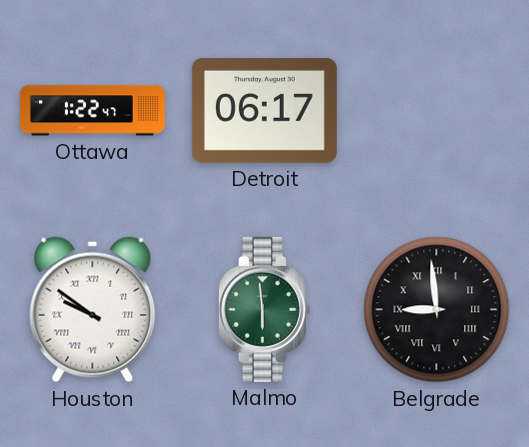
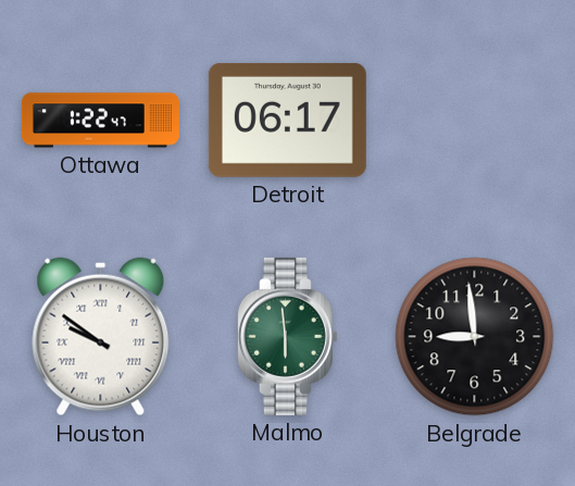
Belgrade numerals: Roman -> Arabic
